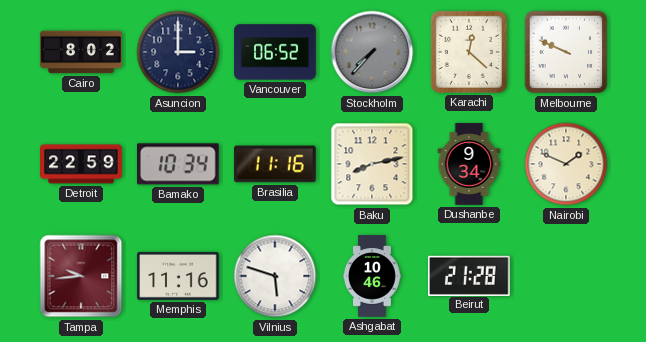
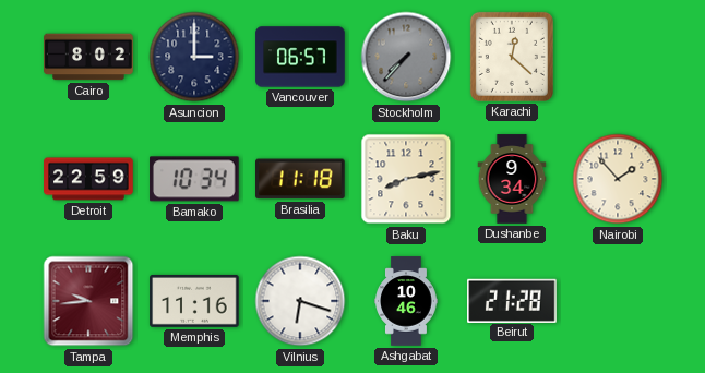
Vancouver: 06:52 -> 06:57
Melbourne: 9:49 -> none
Brasilia: 11:16 -> 11:18
Nairobi: 1:49 -> 1:53
Vilnius: 5:48 -> 6:18
